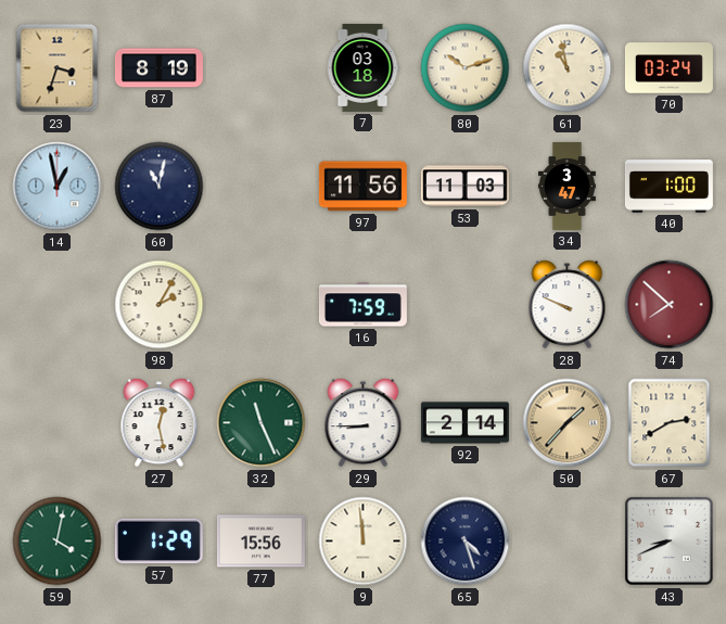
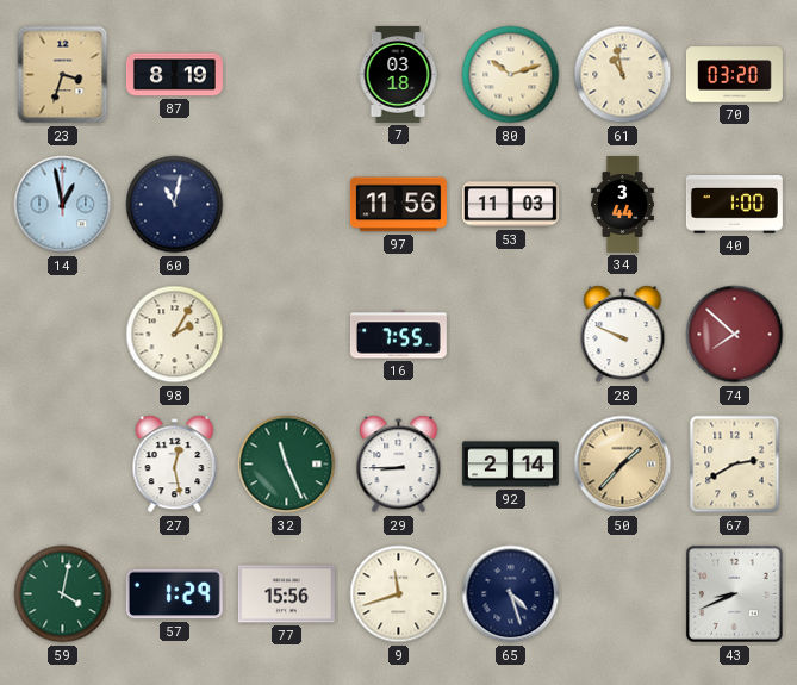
70: 03:24 -> 03:20
34: 3:47 -> 3:44
16: 7:59 -> 7:55
9: 11:59 -> 11:42
